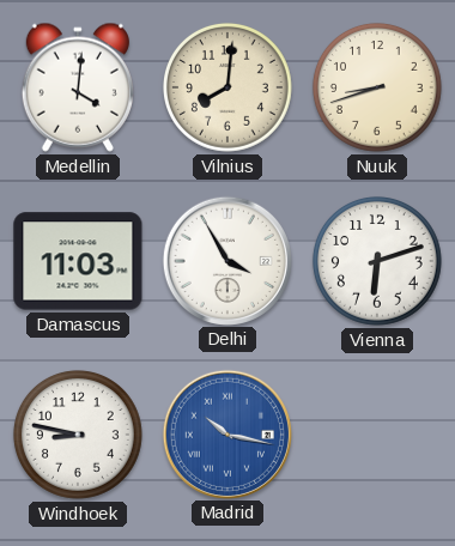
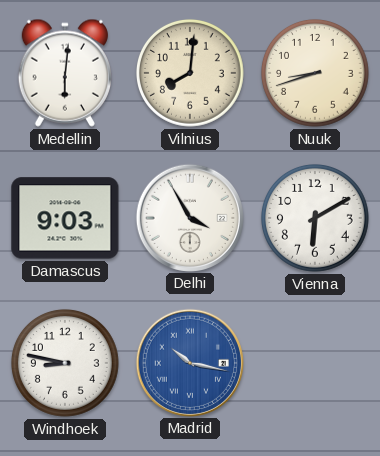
Medellin: 4:01 -> 6:01
Damascus: 11:03 -> 9:03
Vienna: 6:12 -> 6:10
